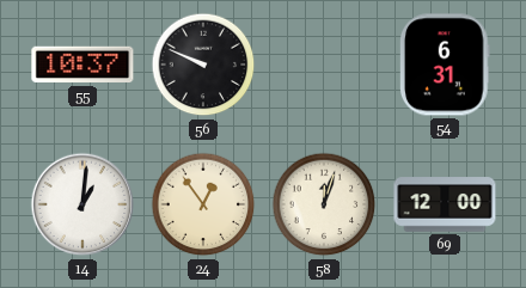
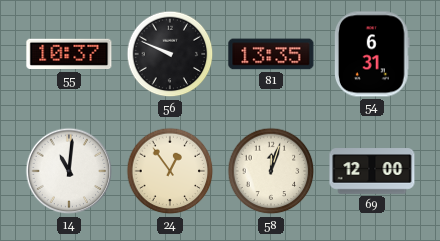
81: none -> 13:35
14: 1:01 -> 11:01
